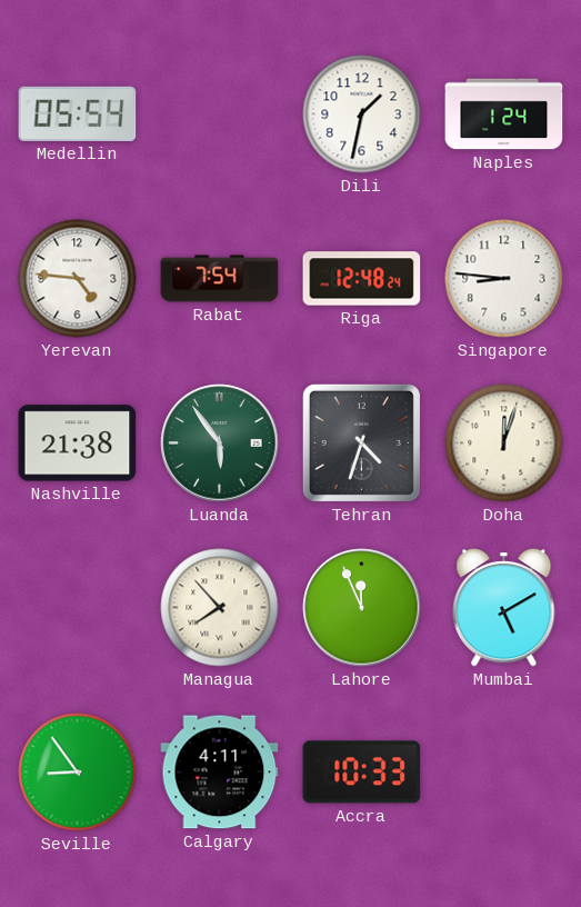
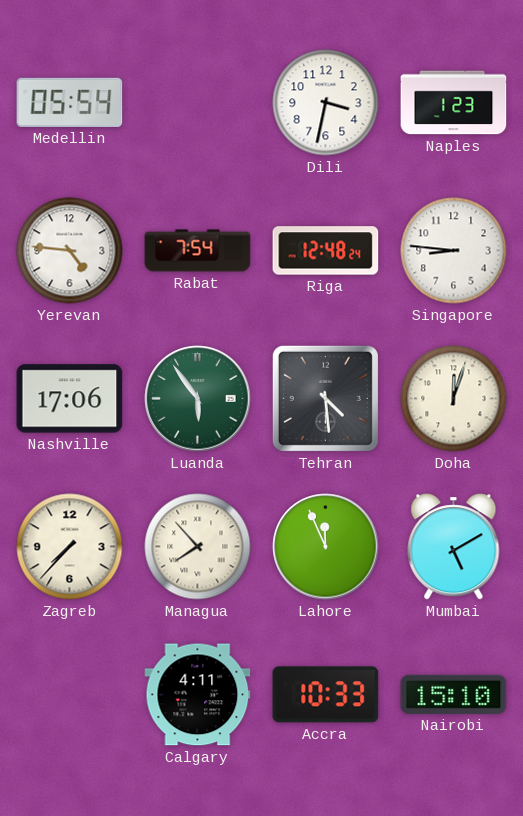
Dili: 1:32 -> 3:32
Naples: 1:24 -> 1:23
Nashville: 21:38 -> 17:06
Tehran: 4:33 -> 4:29
Zagreb: none -> 7:37
Seville: 8:54 -> none
Nairobi: none -> 15:10
